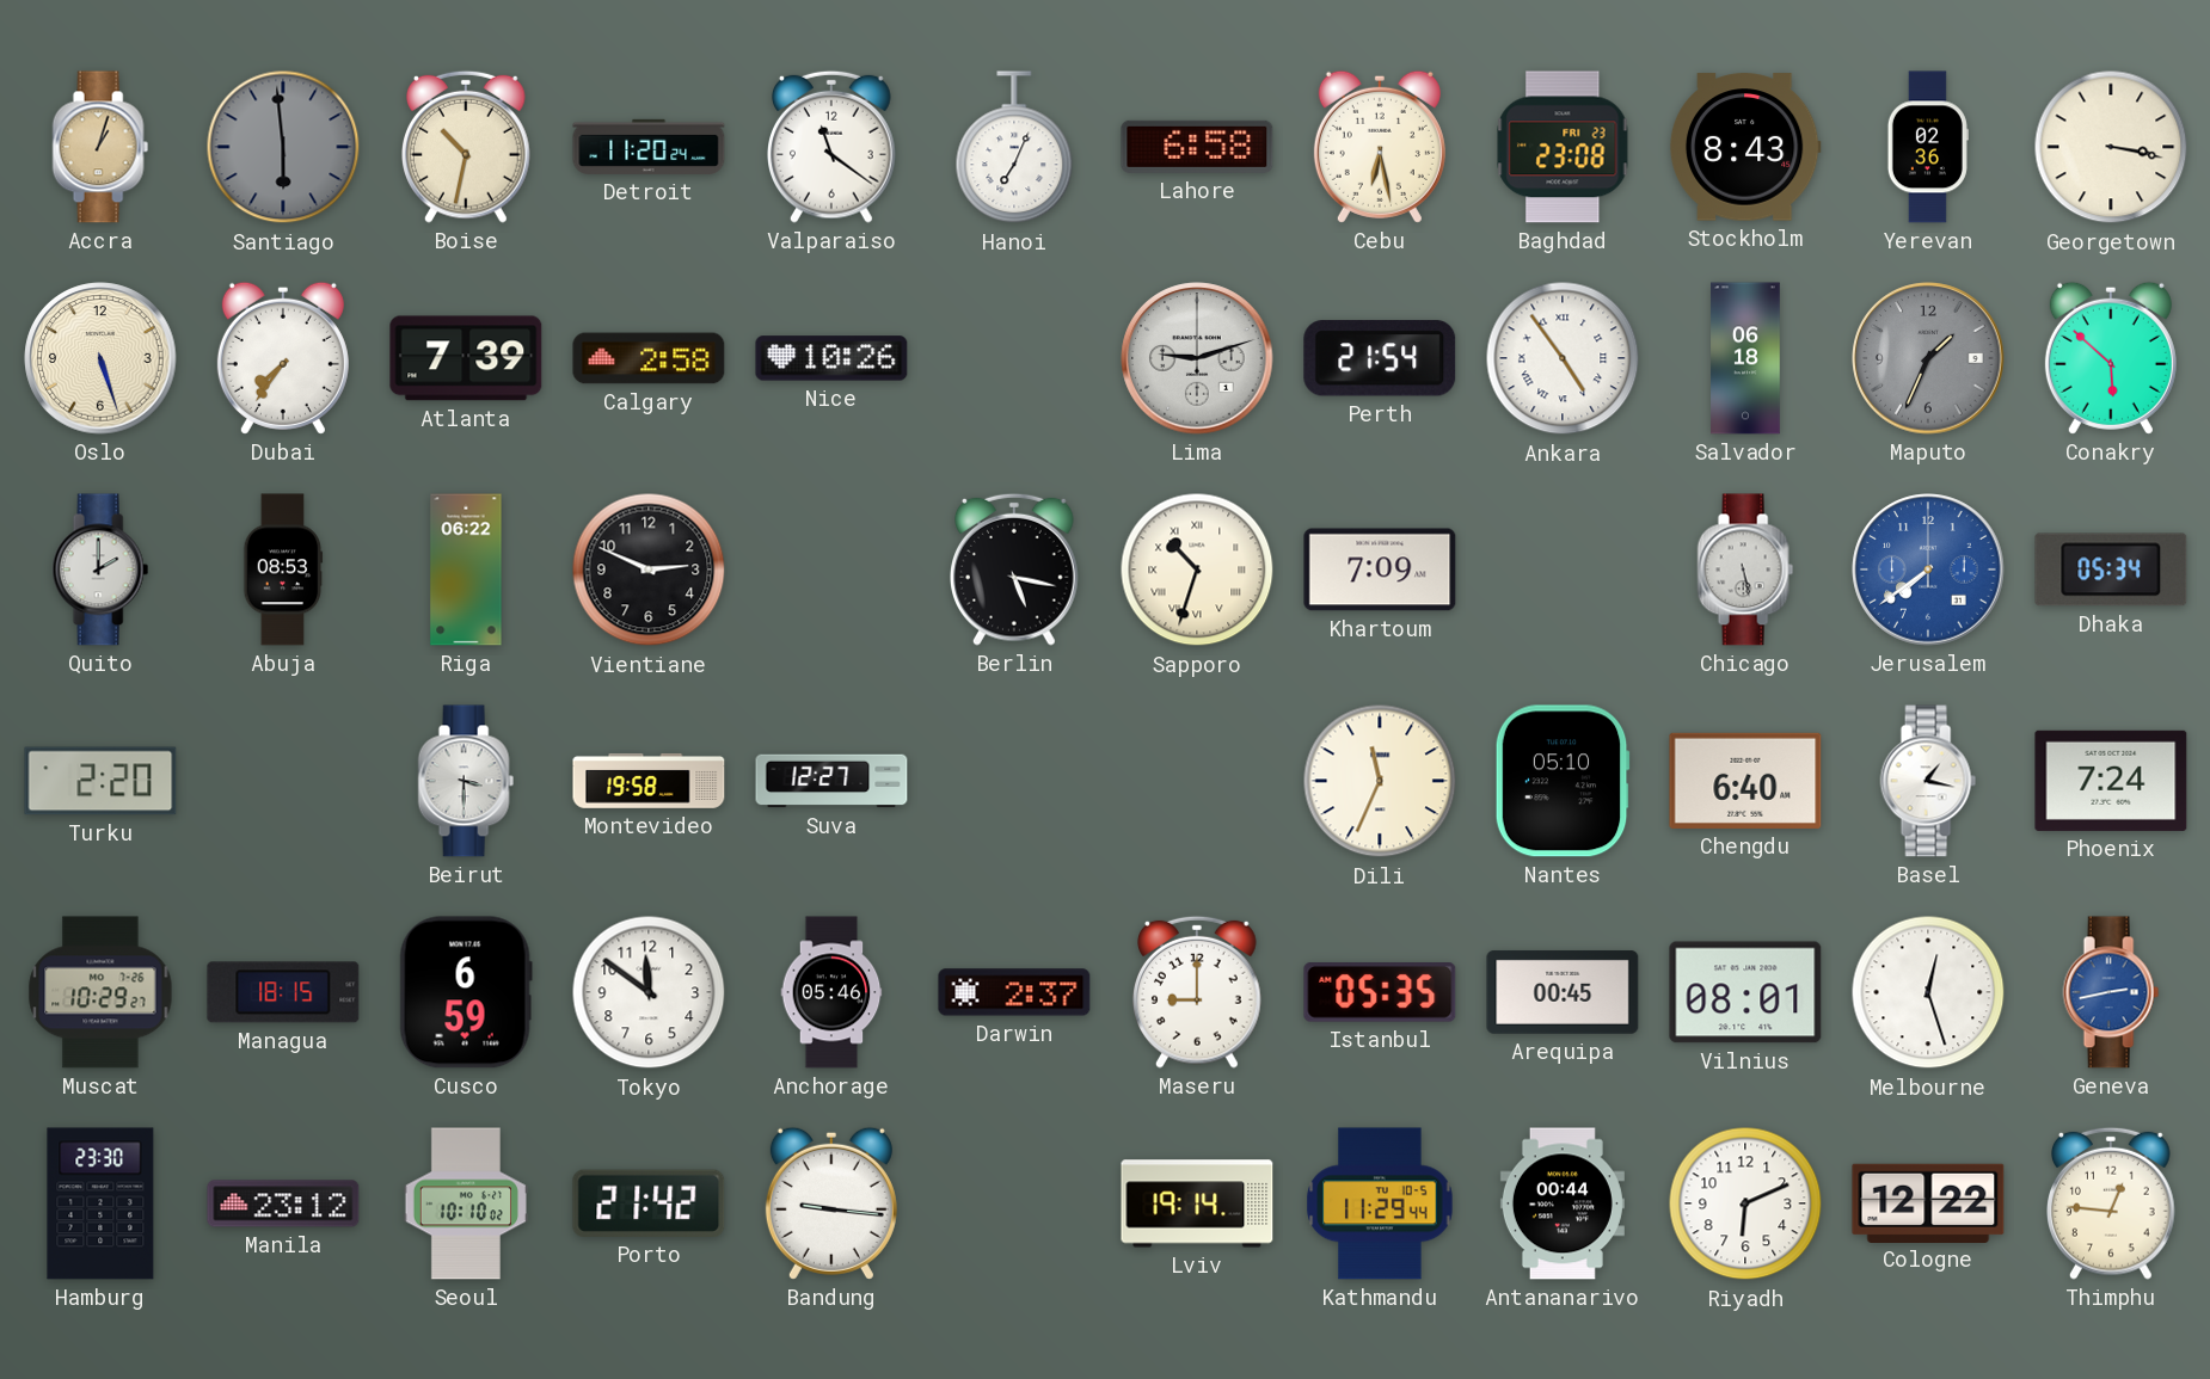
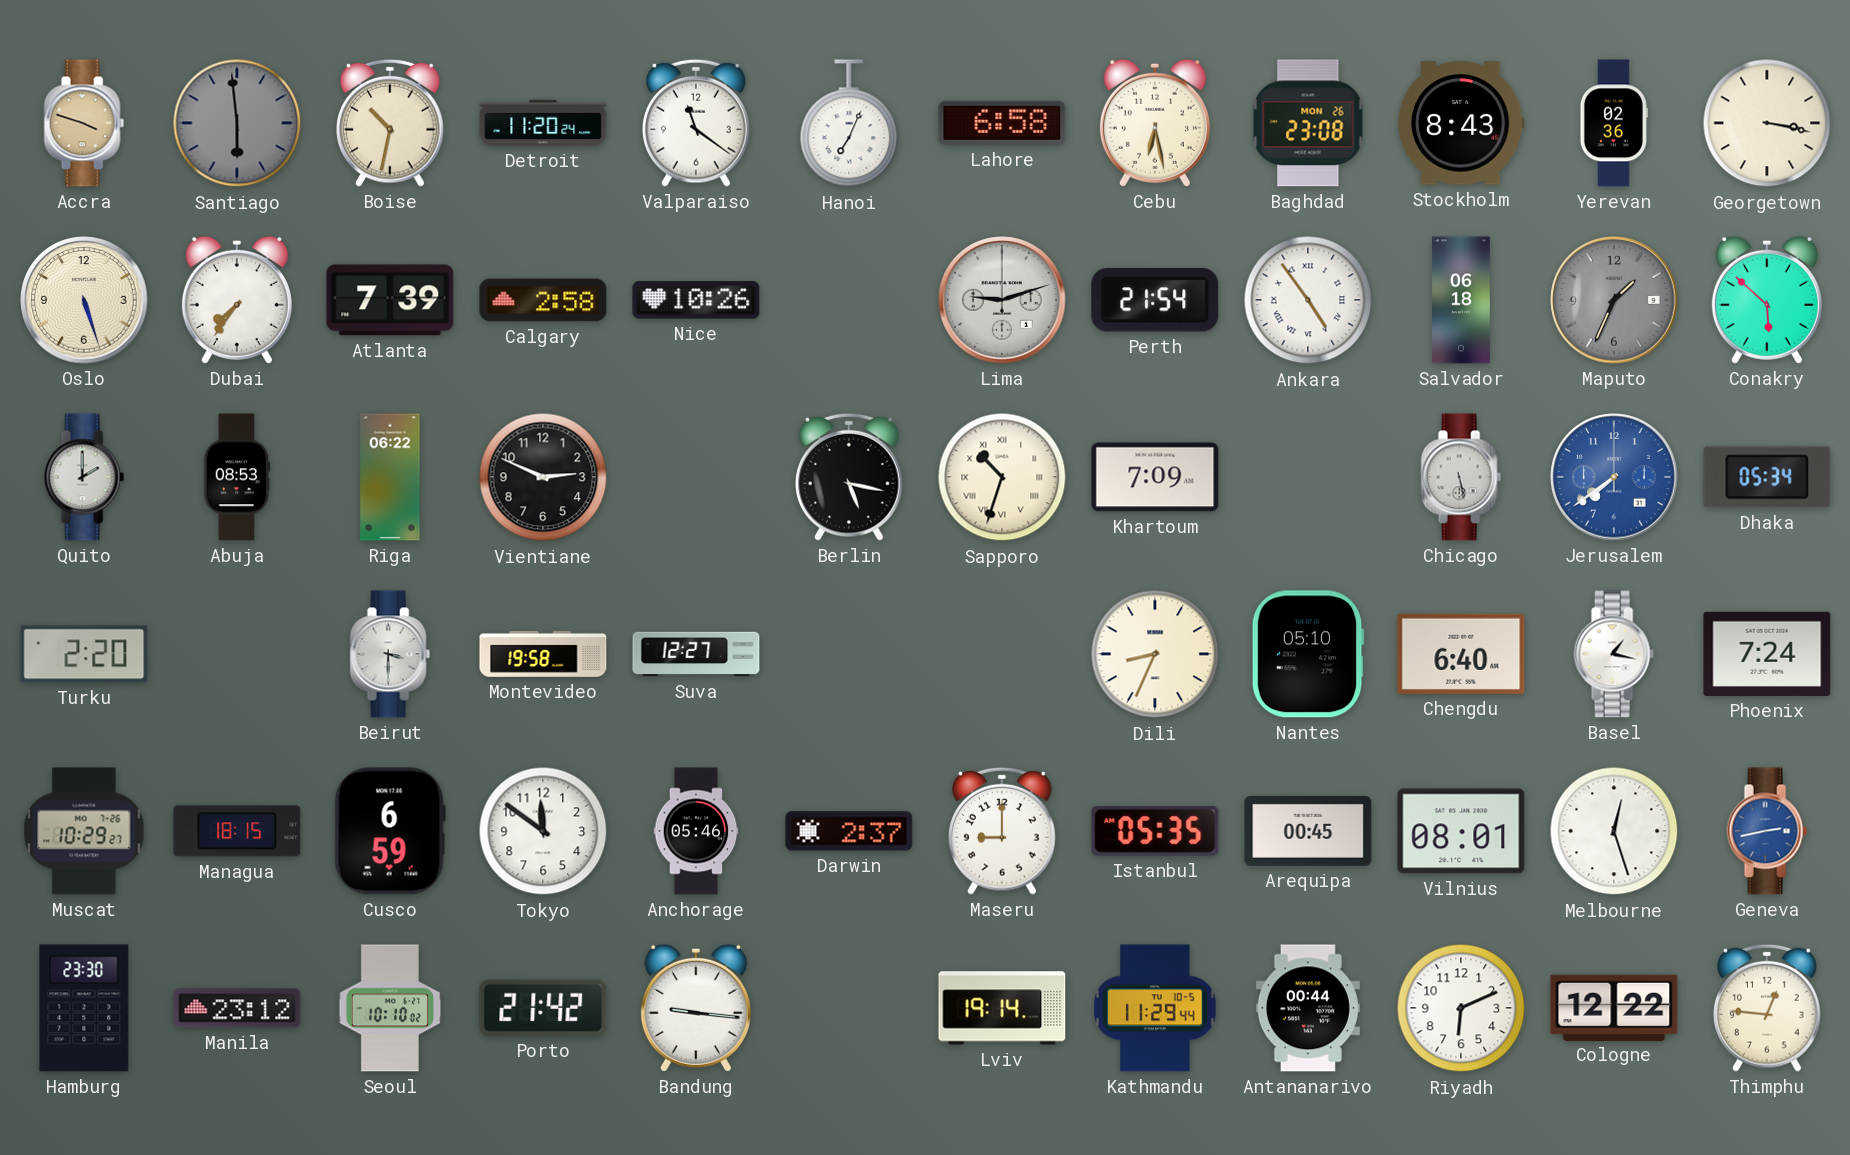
Accra: 1:03 -> 3:48
Baghdad date: FRI 23 -> MON 26
Dili: 11:34 -> 8:34
